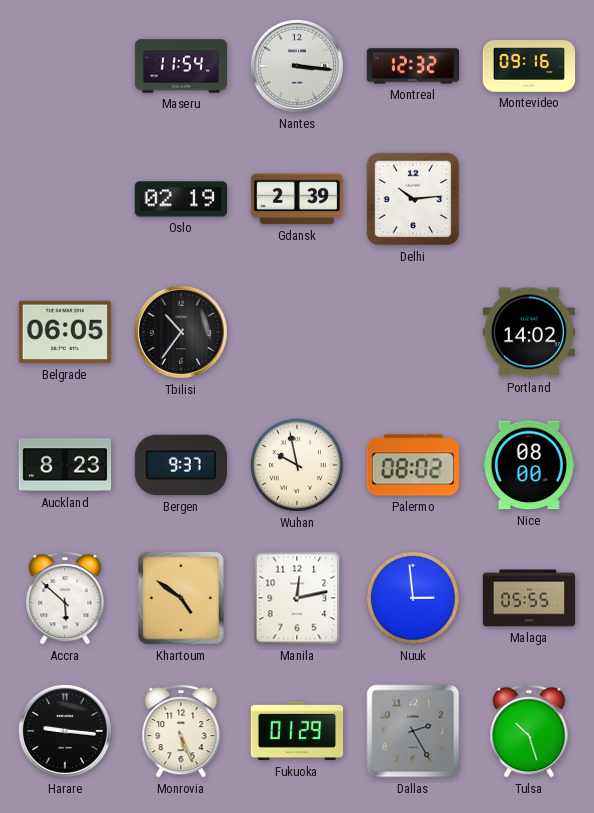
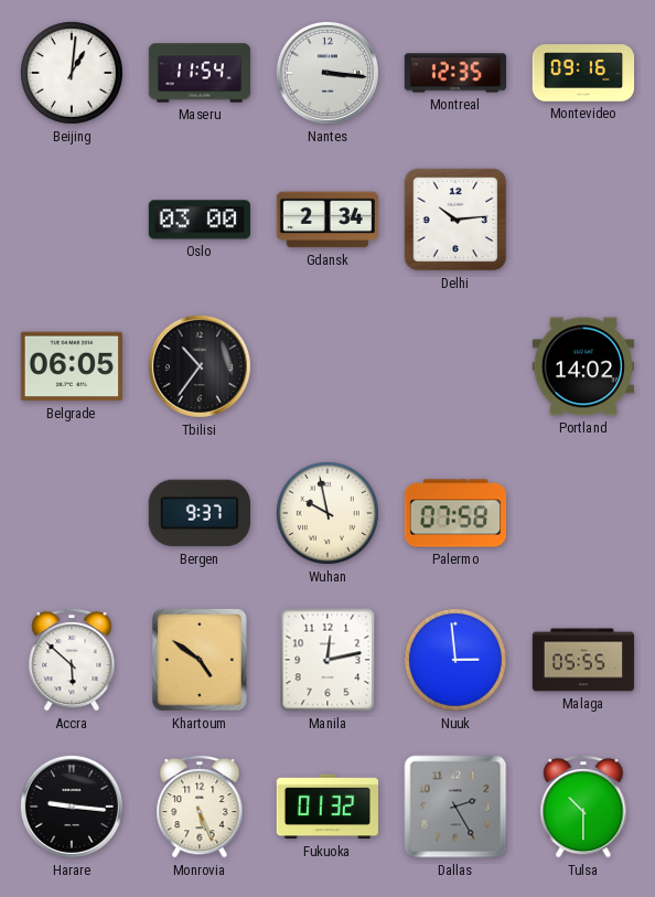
Beijing: none -> 1:01
Montreal: 12:32 -> 12:35
Oslo: 02:19 -> 03:00
Gdansk: 2:39 -> 2:34
Auckland: 8:23 -> none
Palermo: 08:02 -> 07:58
Nice: 08:00 -> none
Fukuoka: 01:29 -> 01:32
Tulsa: 10:27 -> 10:30
